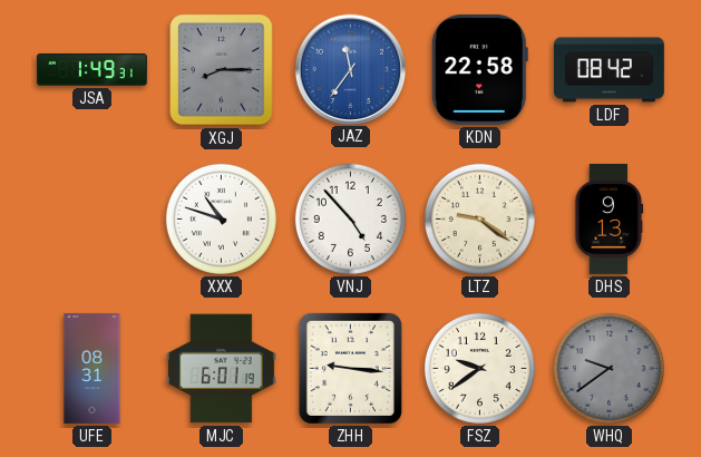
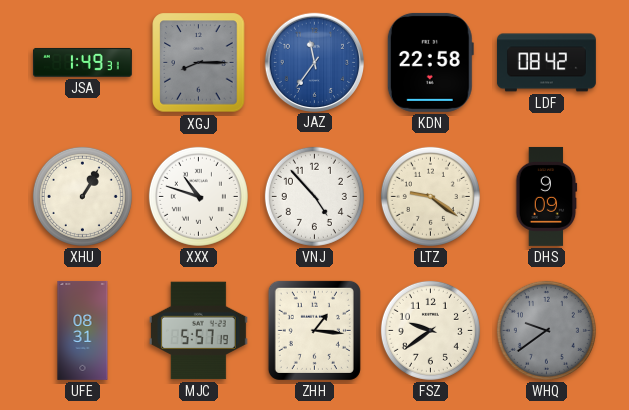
XHU: none -> 1:05
DHS: 9:13 -> 9:09
MJC: 6:01 -> 5:57
ZHH: 9:16 -> 1:16
